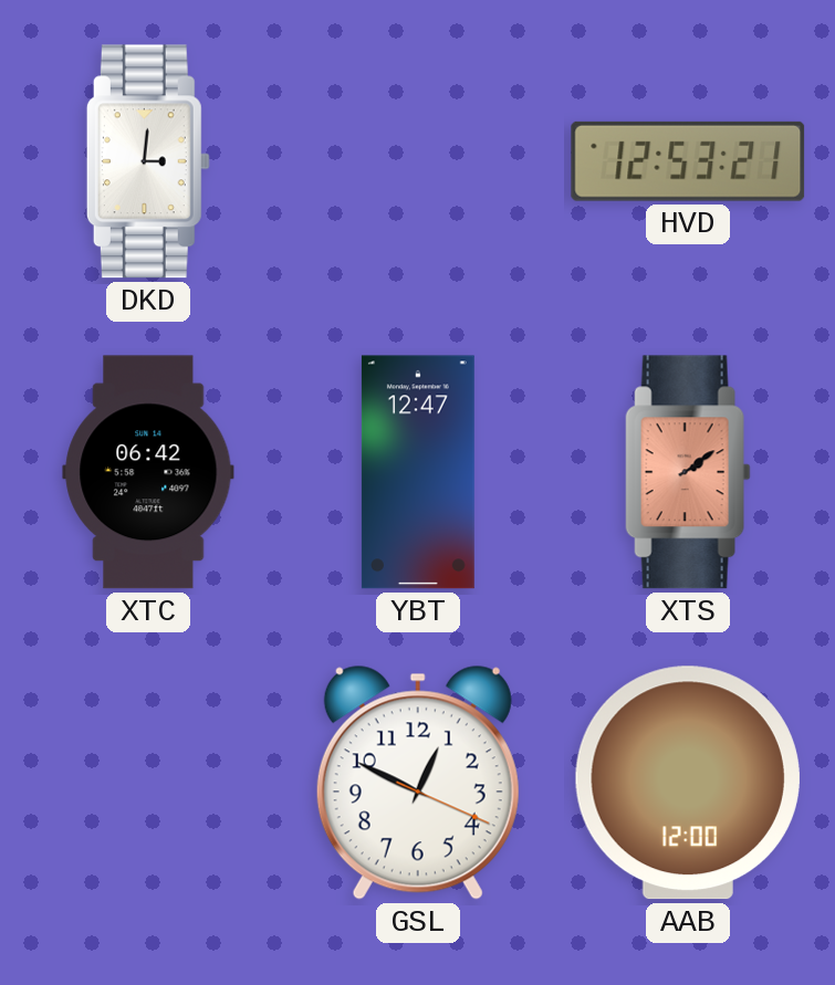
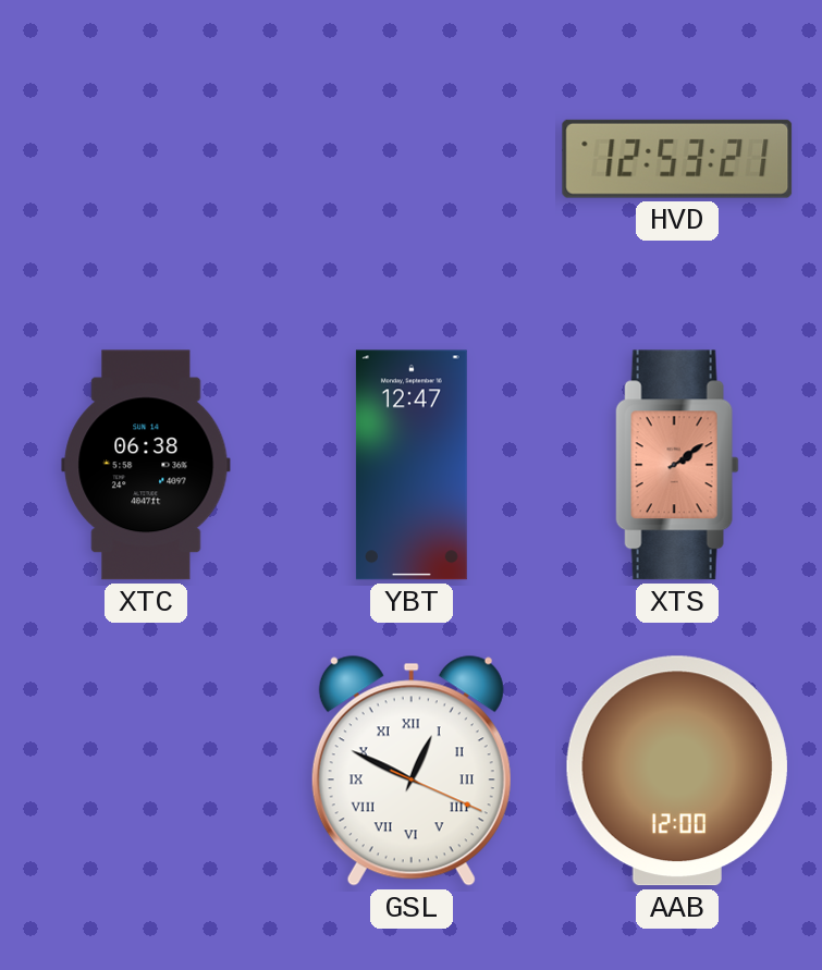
DKD: 3:01 -> none
XTC: 06:42 -> 06:38
GSL numerals: Arabic -> Roman
